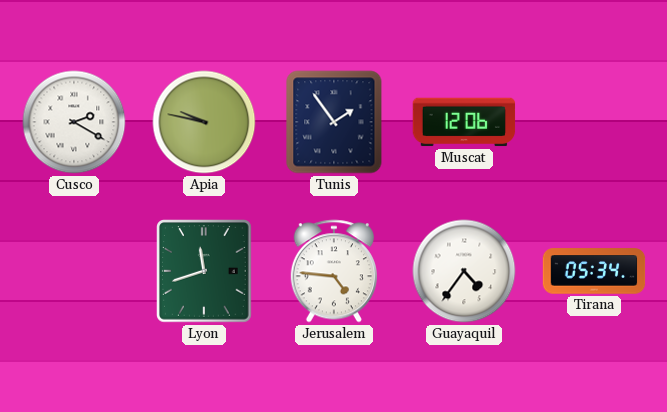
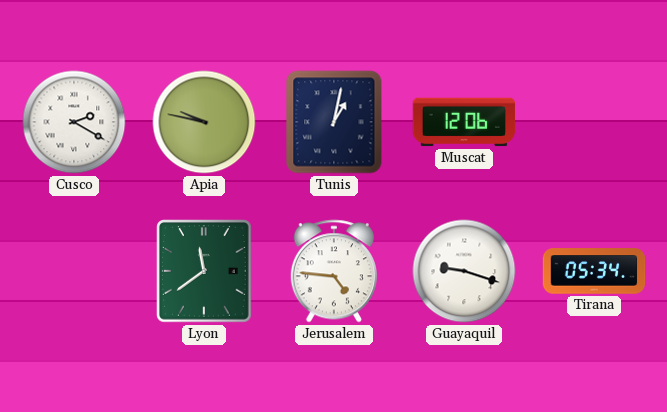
Tunis: 1:54 -> 1:02
Lyon: 11:42 -> 11:39
Guayaquil: 4:36 -> 9:18
